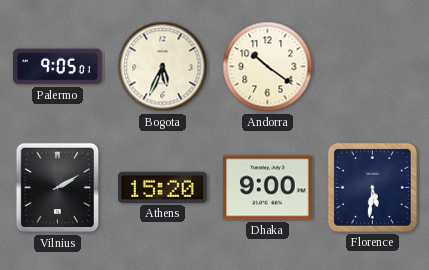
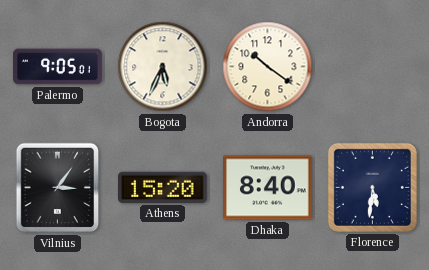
Vilnius: 2:10 -> 3:06
Dhaka: 9:00 -> 8:40
